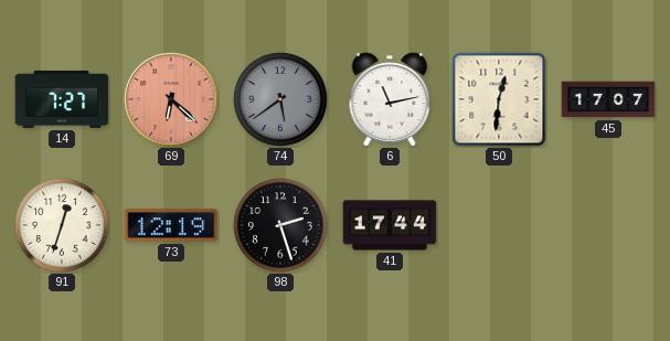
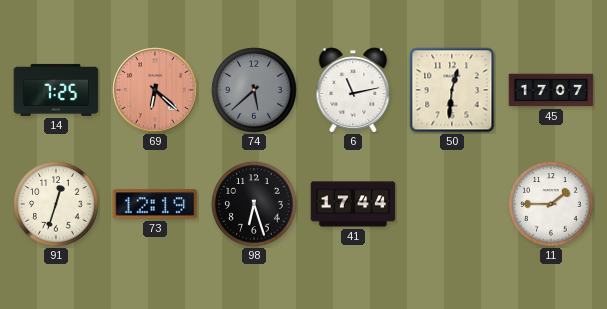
14: 7:27 -> 7:25
74: 5:39 -> 5:38
98: 2:27 -> 6:27
11: none -> 1:45
